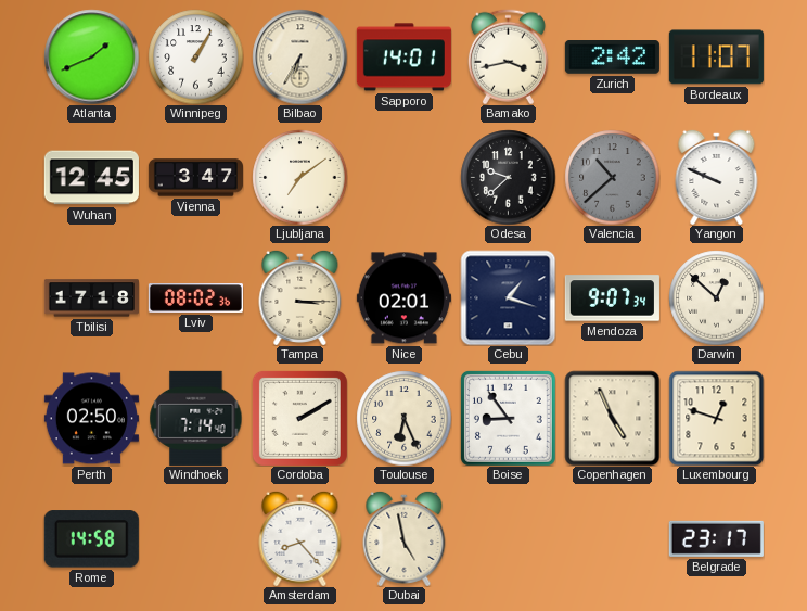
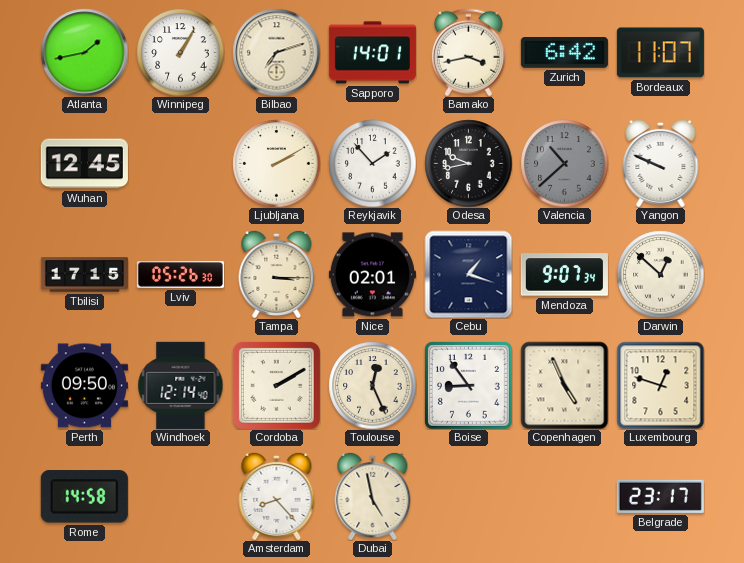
Atlanta: 1:41 -> 1:43
Bilbao: 6:35 -> 7:12
Zurich: 2:42 -> 6:42
Vienna: 3:47 -> none
Ljubljana: 7:09 -> 2:10
Reykjavik: none -> 1:53
Odesa: 9:38 -> 9:43
Tbilisi: 17:18 -> 17:15
Lviv: 08:02 -> 05:26
Perth: 02:50 -> 09:50
Windhoek: 7:14 -> 12:14
Toulouse: 6:26 -> 12:26
